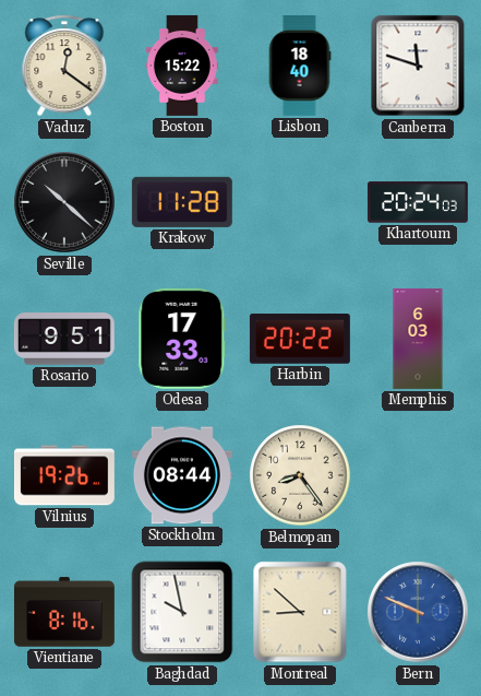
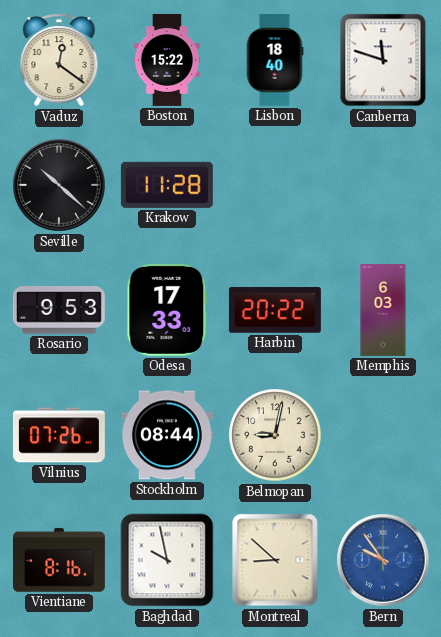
Khartoum: 20:24 -> none
Rosario: 9:51 -> 9:53
Vilnius: 19:26 -> 07:26
Belmopan: 8:24 -> 9:02
Bern: 9:49 -> 9:54
